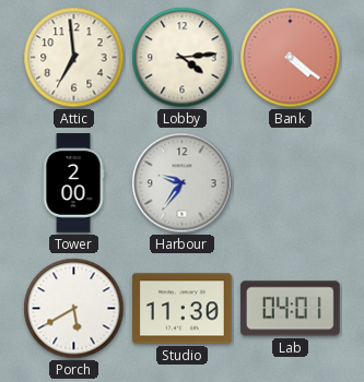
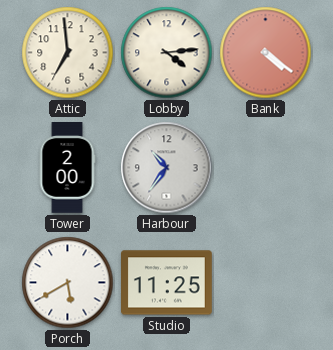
Harbour: 9:36 -> 10:36
Studio: 11:30 -> 11:25
Lab: 04:01 -> none
